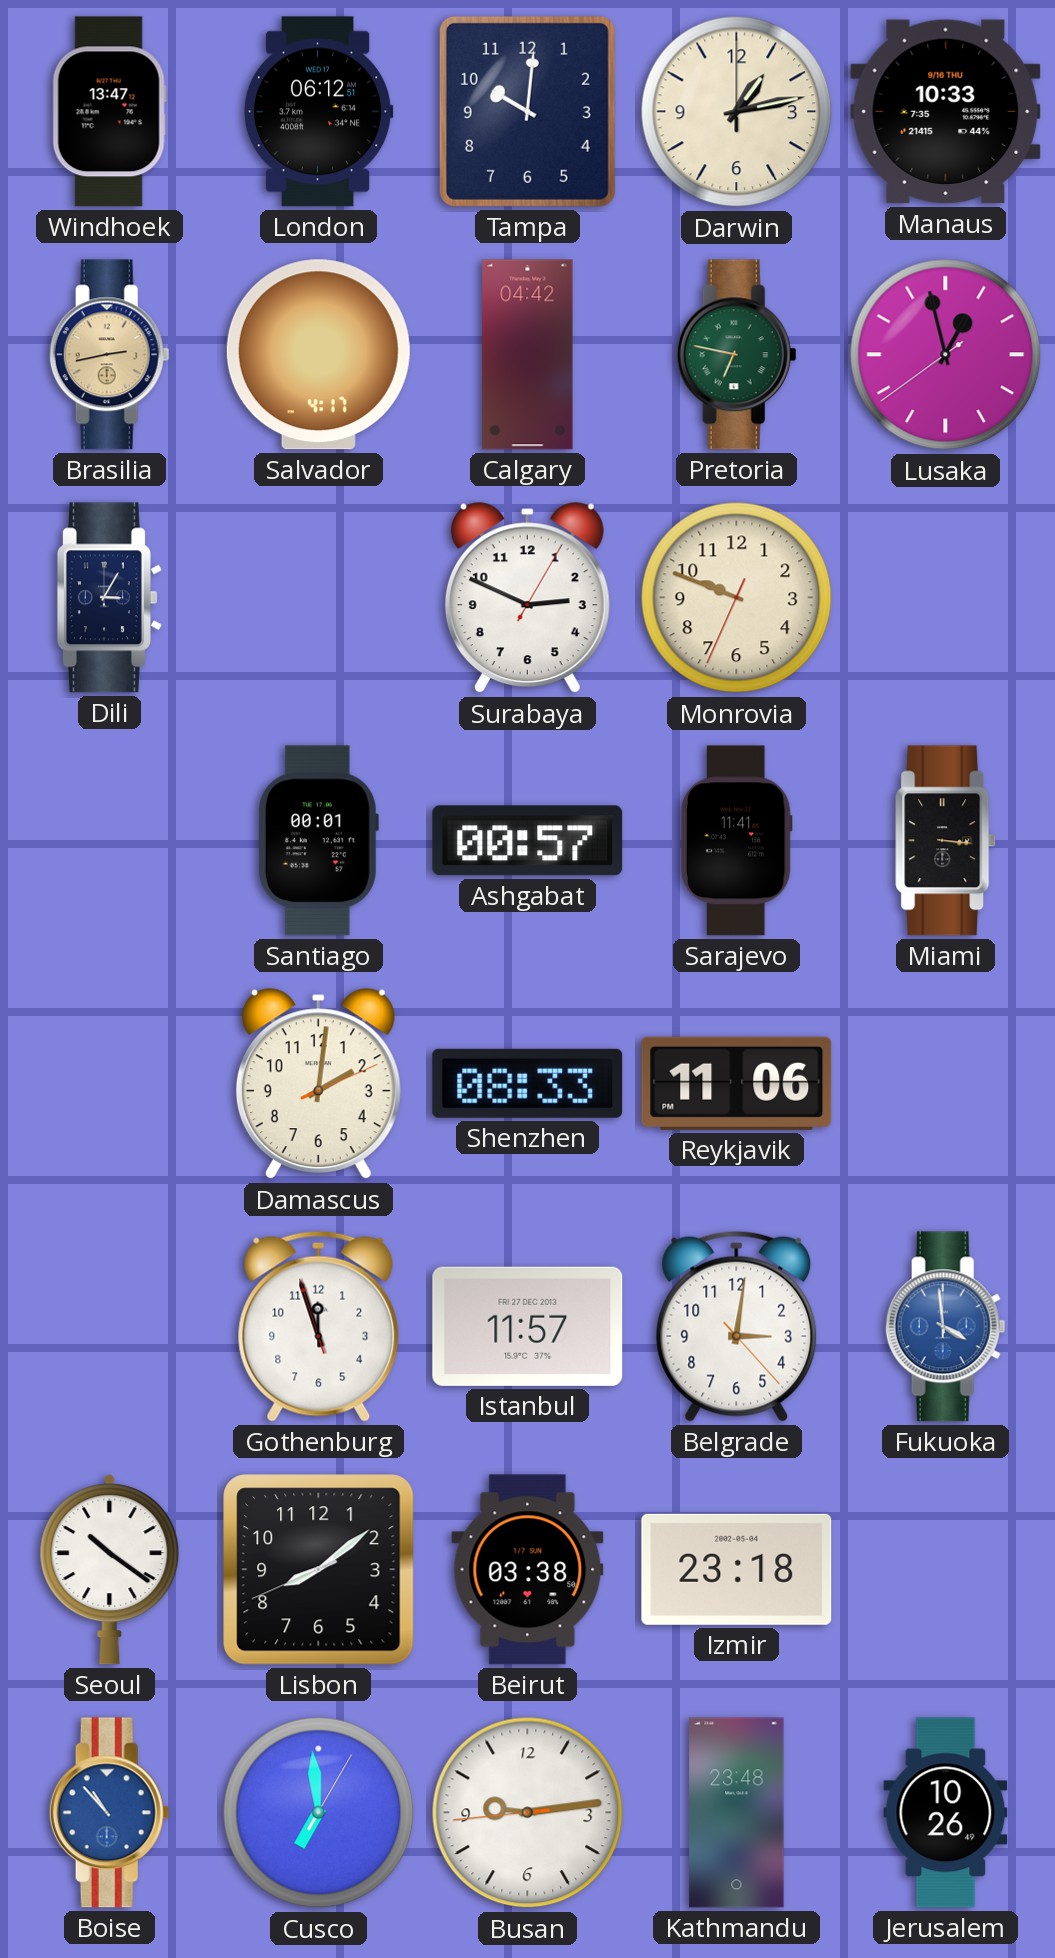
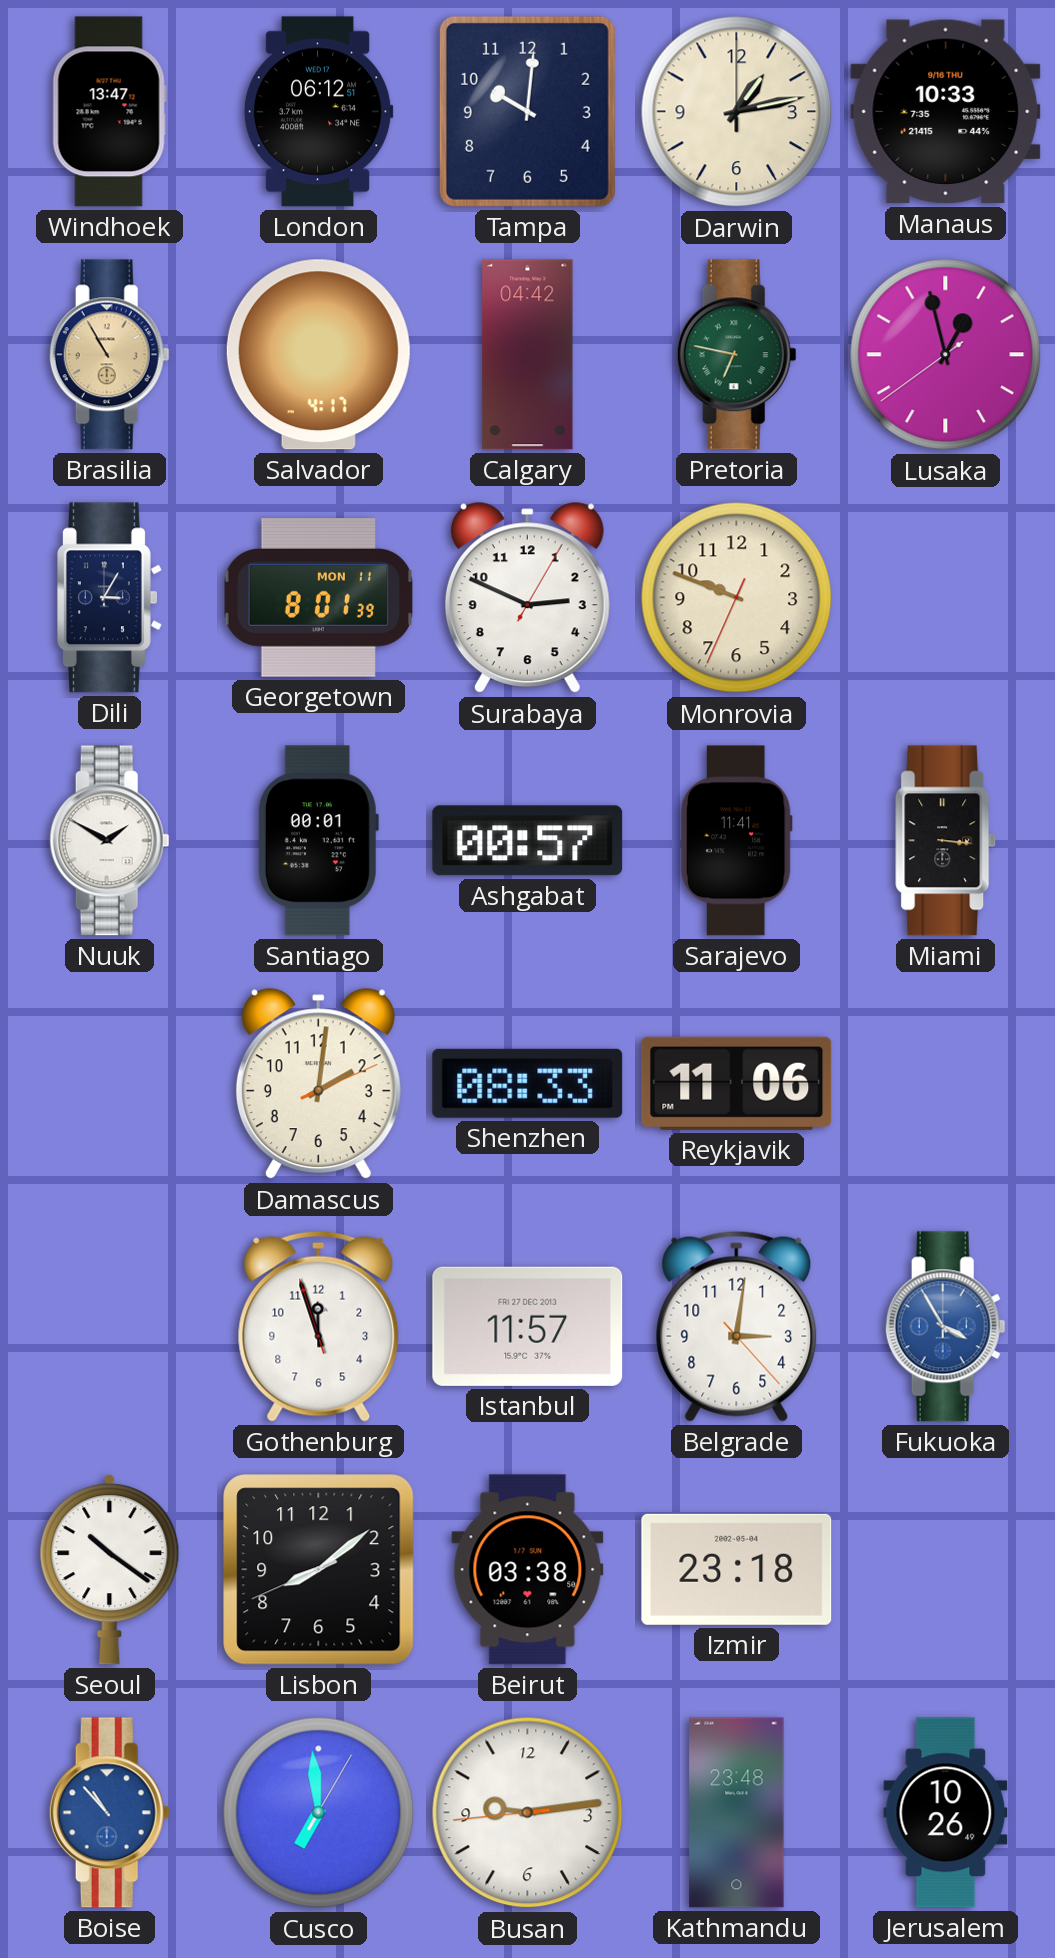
Brasilia: 2:43 -> 10:55
Georgetown: none -> 8:01
Nuuk: none -> 1:50
Fukuoka: 3:59 -> 3:55
